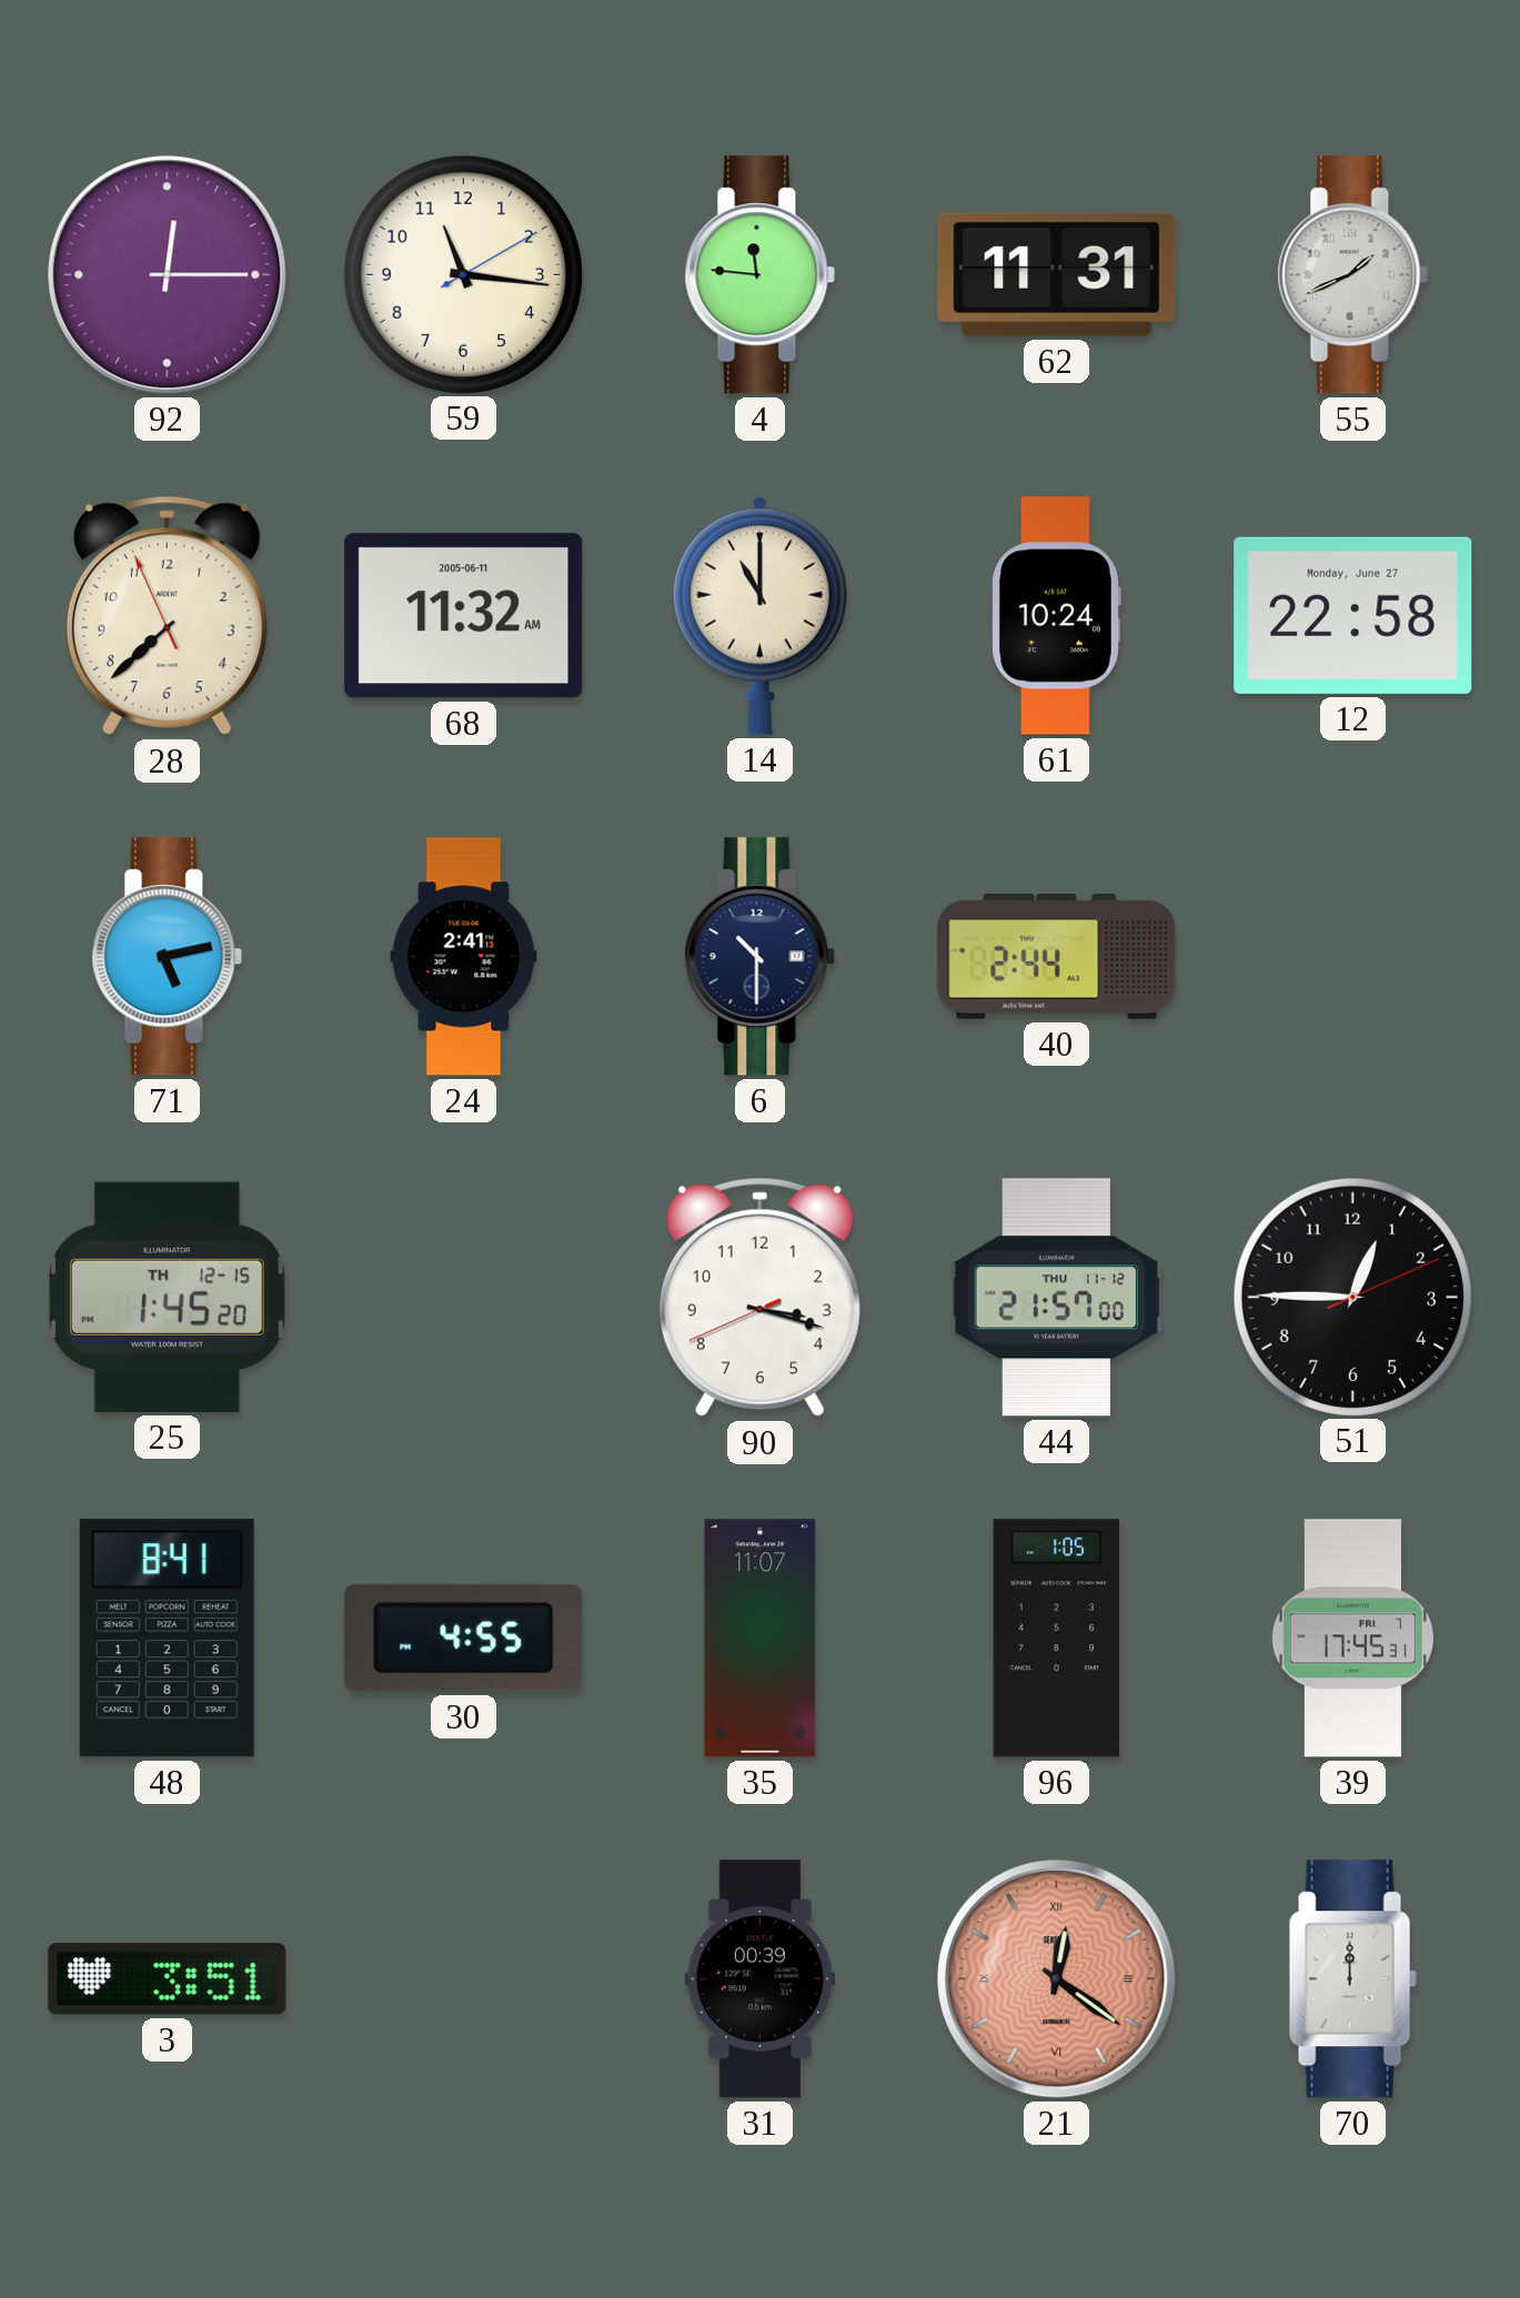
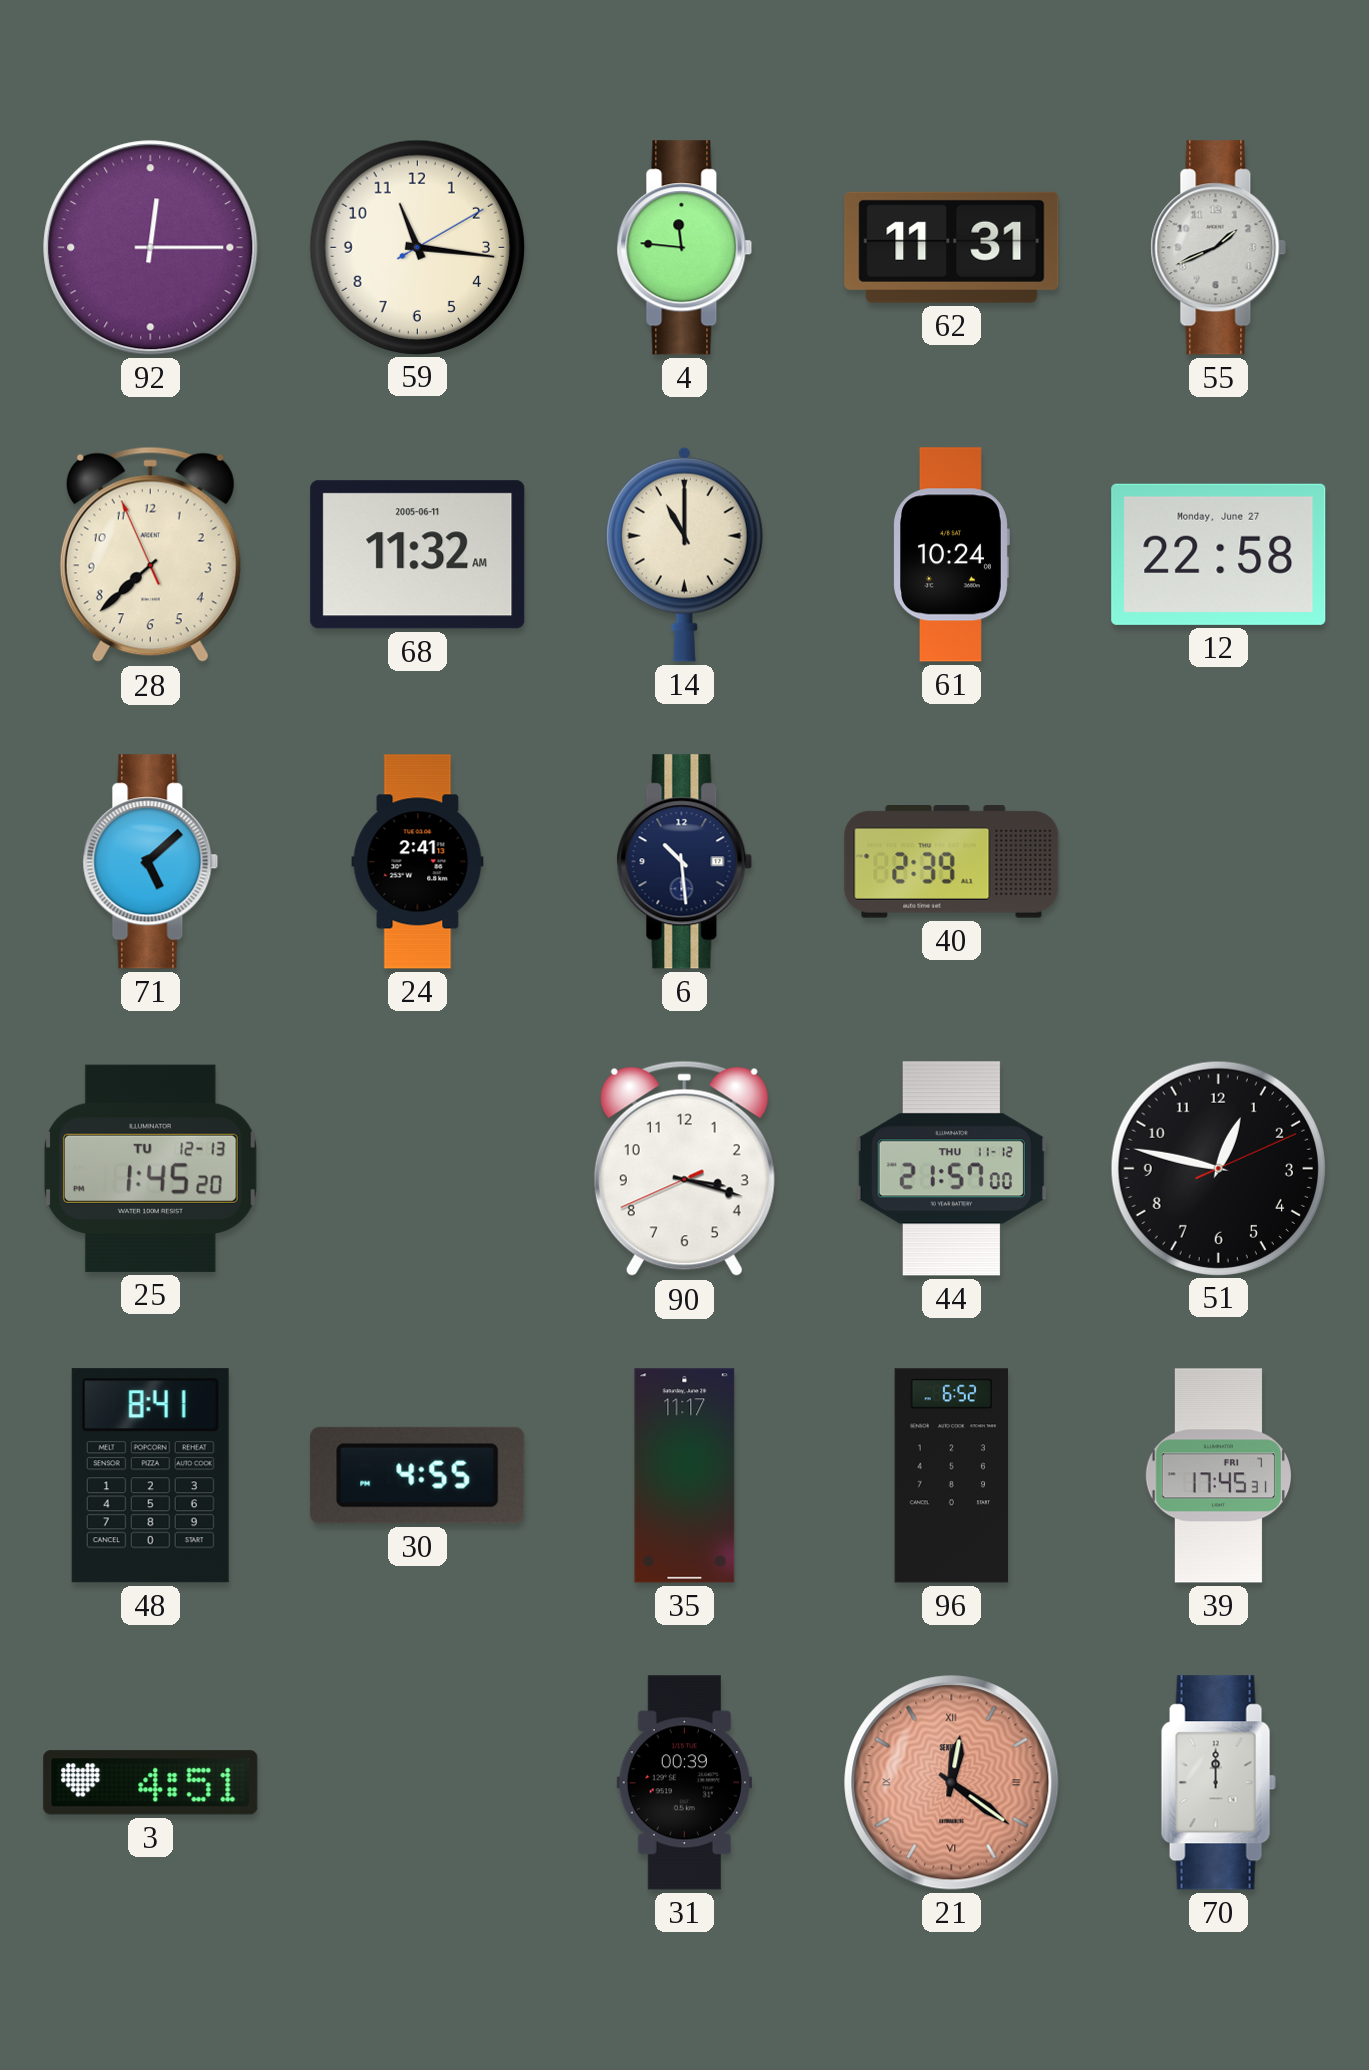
71: 5:13 -> 5:08
6: 10:30 -> 10:29
40: 2:44 -> 2:39
25 date: TH 12-15 -> TU 12-13
51: 12:45 -> 12:47
35: 11:07 -> 11:17
96: 1:05 -> 6:52
3: 3:51 -> 4:51
